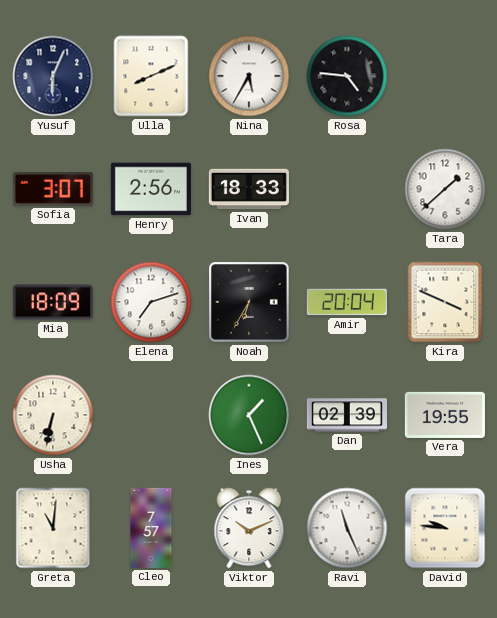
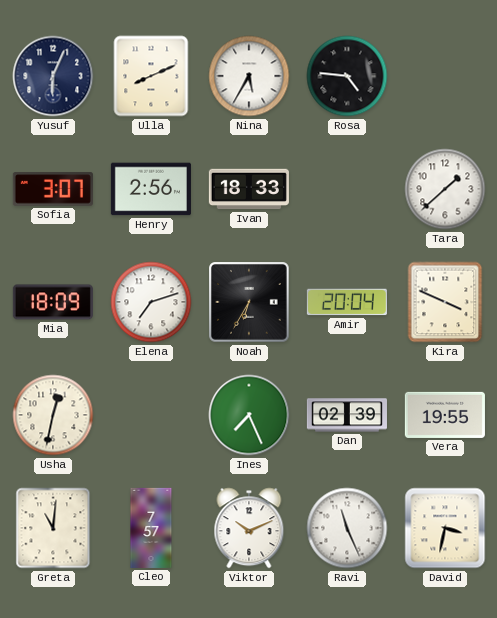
Usha: 6:32 -> 12:32
Ines: 1:26 -> 7:26
David: 9:46 -> 3:32
